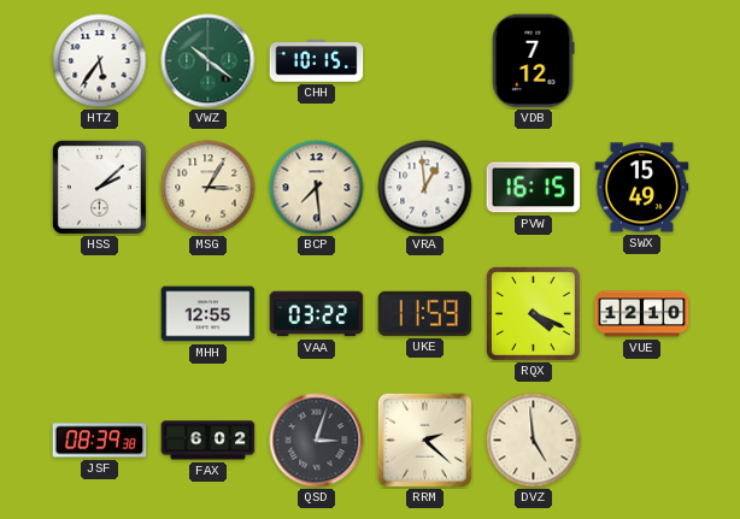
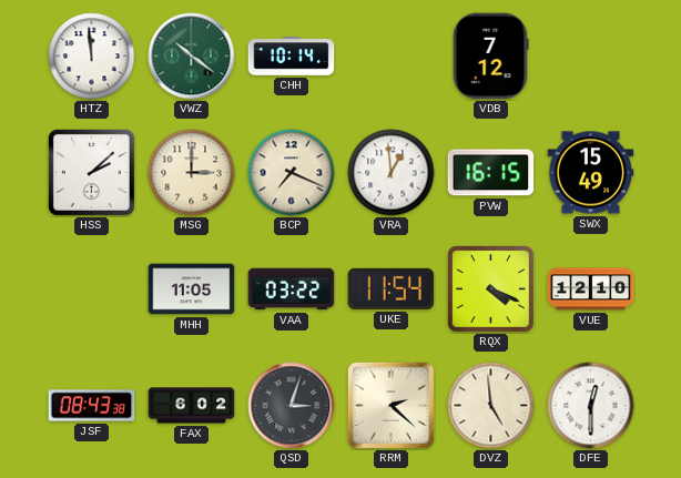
HTZ: 5:36 -> 11:59
CHH: 10:15 -> 10:14
MSG: 3:05 -> 3:00
BCP: 7:29 -> 7:19
MHH: 12:55 -> 11:05
UKE: 11:59 -> 11:54
JSF: 08:39 -> 08:43
DFE: none -> 12:30
